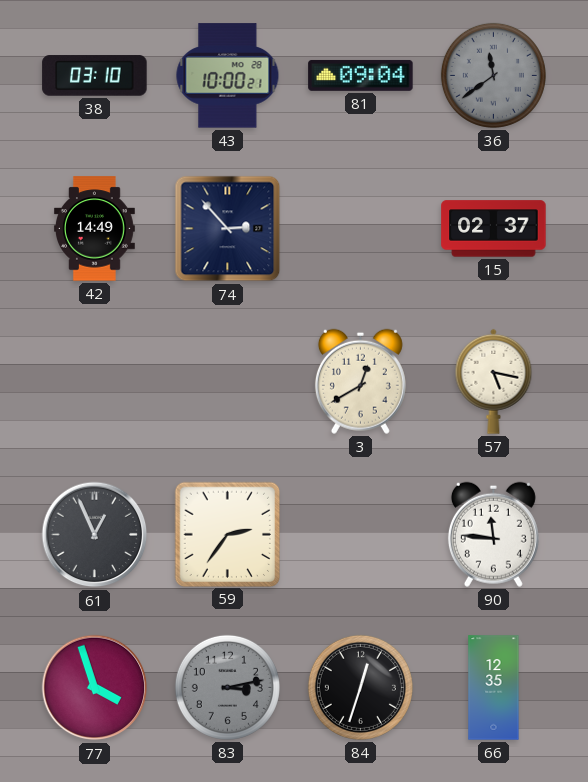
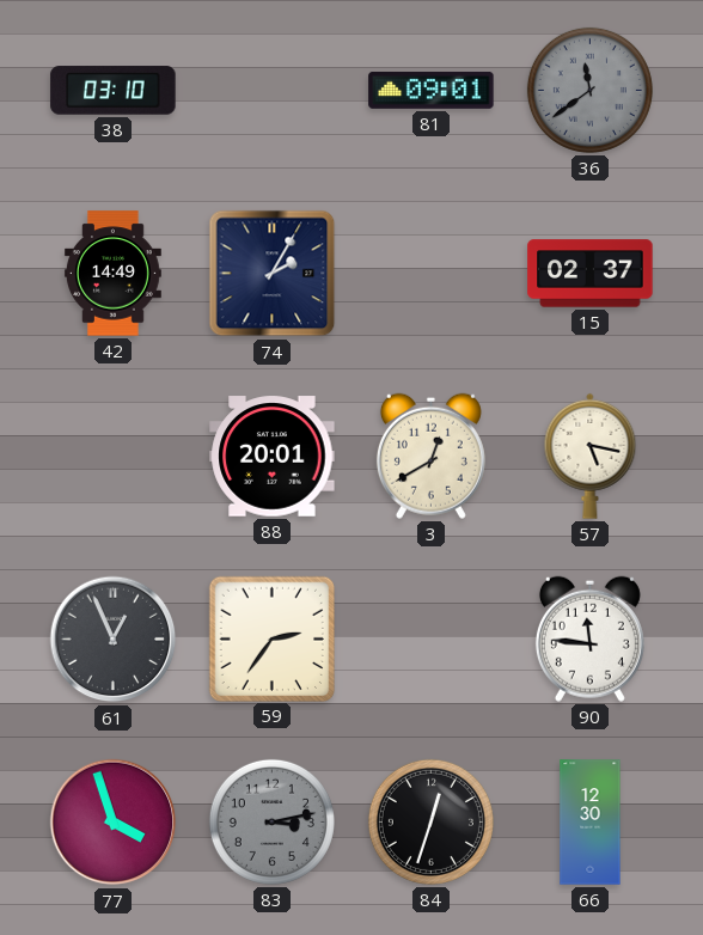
43: 10:00 -> none
81: 09:04 -> 09:01
74: 2:53 -> 2:05
88: none -> 20:01
66: 12:35 -> 12:30
